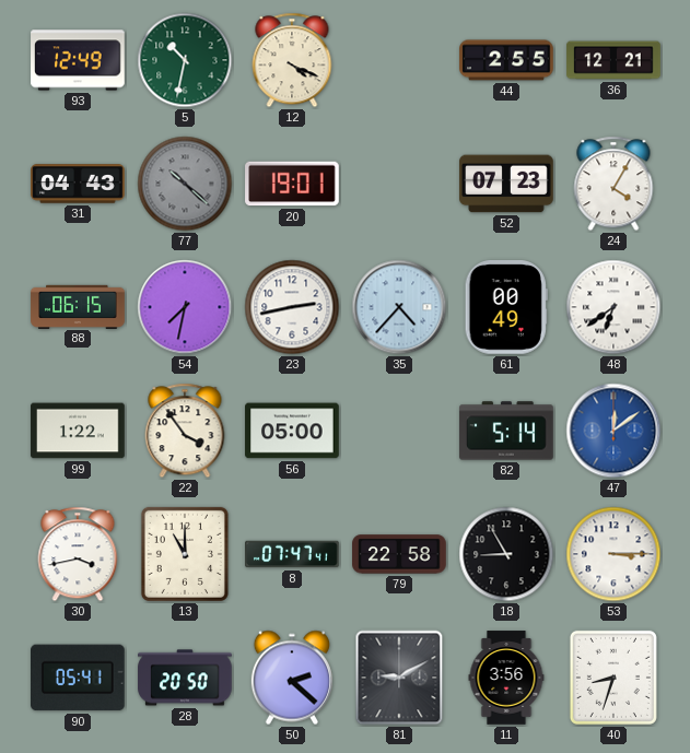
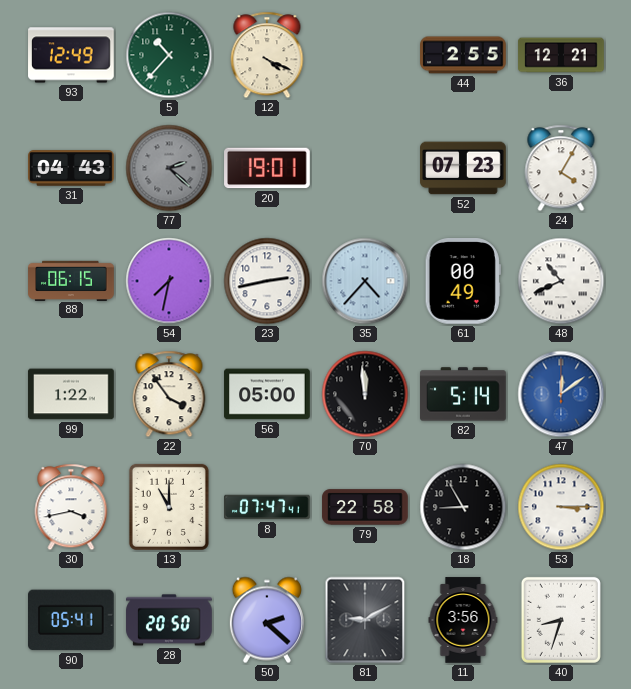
5: 10:32 -> 10:37
77: 10:22 -> 2:22
48: 6:39 -> 10:41
70: none -> 11:59
